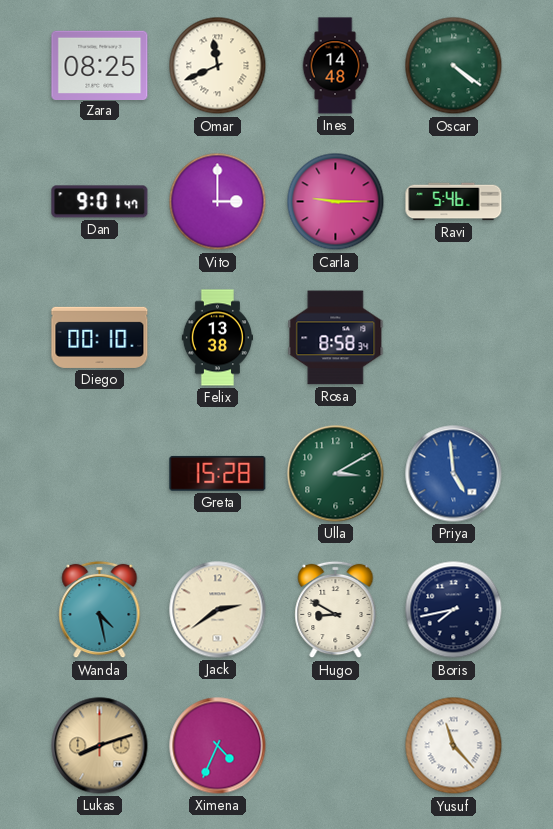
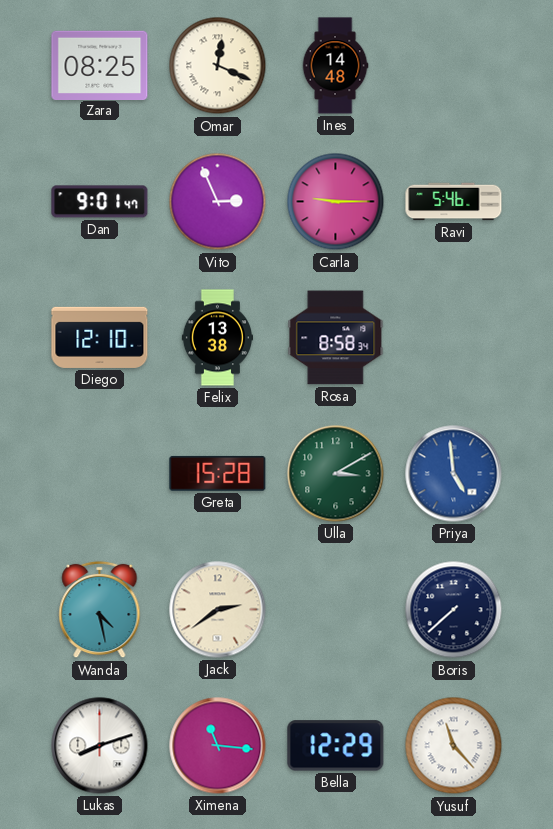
Omar: 11:41 -> 12:19
Oscar: 4:21 -> none
Vito: 3:00 -> 2:56
Diego: 00:10 -> 12:10
Hugo: 8:50 -> none
Boris: 7:43 -> 7:38
Lukas dial: champagne -> white
Ximena: 4:34 -> 11:16
Bella: none -> 12:29
